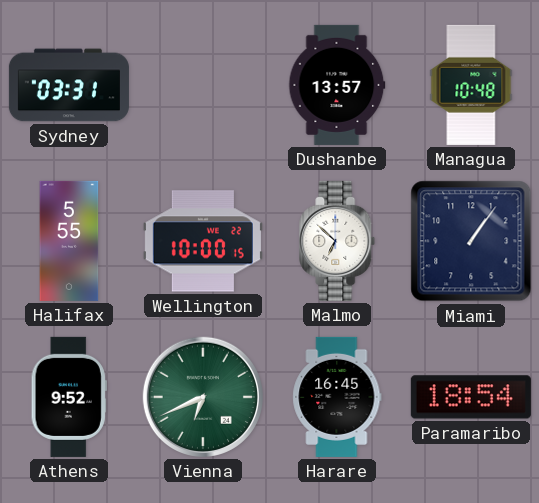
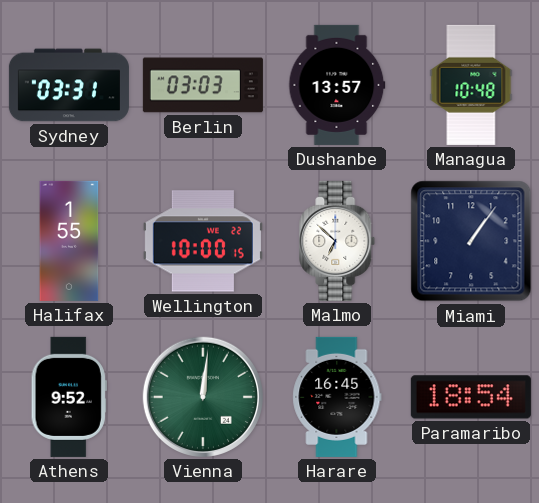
Berlin: none -> 03:03
Halifax: 5:55 -> 1:55
Vienna: 6:41 -> 12:01
